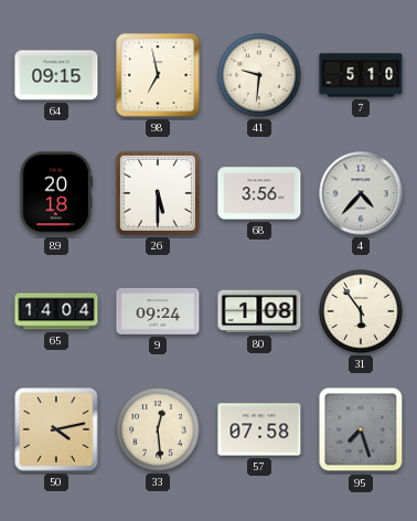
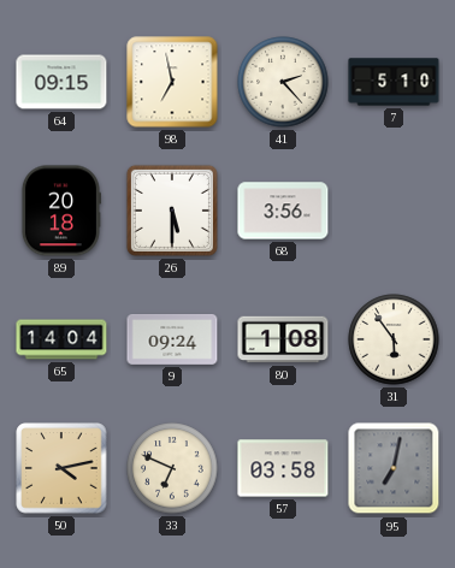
41: 9:31 -> 2:23
4: 4:37 -> none
33: 12:29 -> 6:49
57: 07:58 -> 03:58
95: 7:27 -> 7:02
